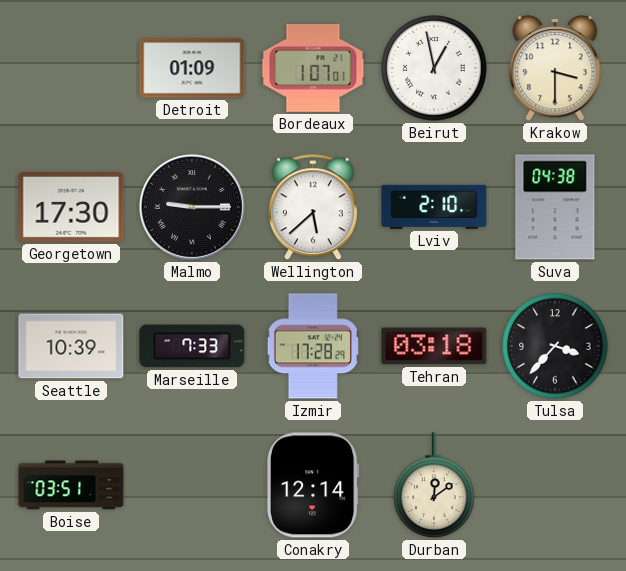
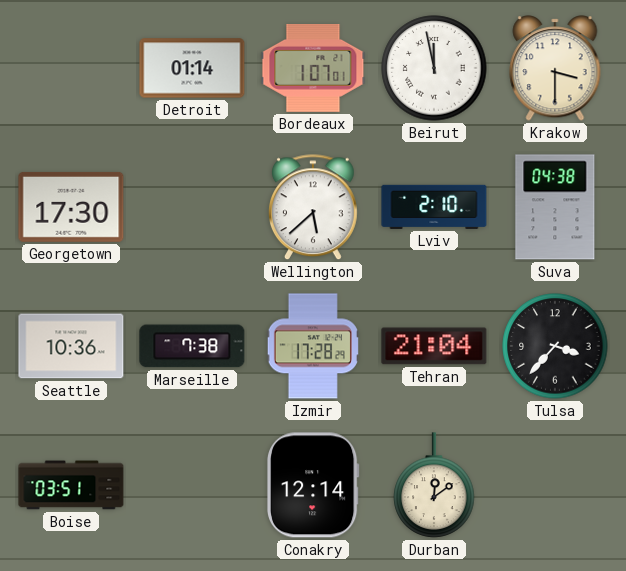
Detroit: 01:09 -> 01:14
Beirut: 12:58 -> 11:58
Malmo: 9:15 -> none
Seattle: 10:39 -> 10:36
Marseille: 7:33 -> 7:38
Tehran: 03:18 -> 21:04
